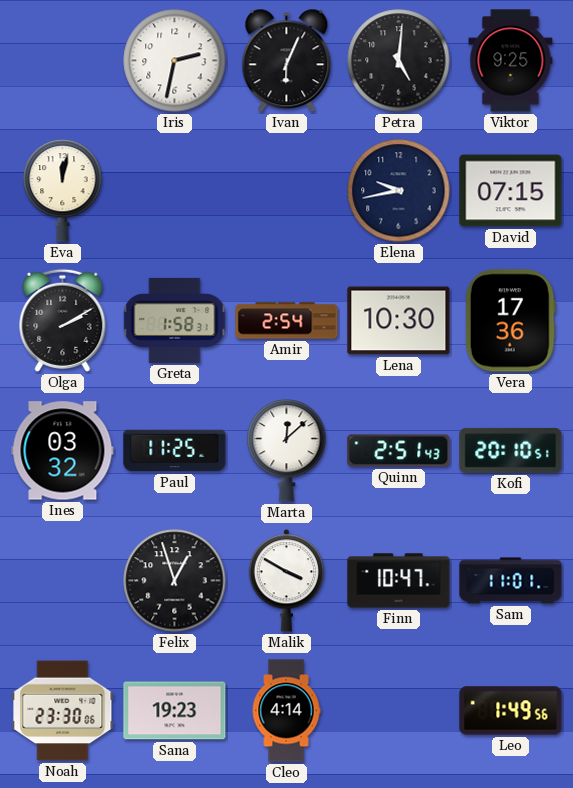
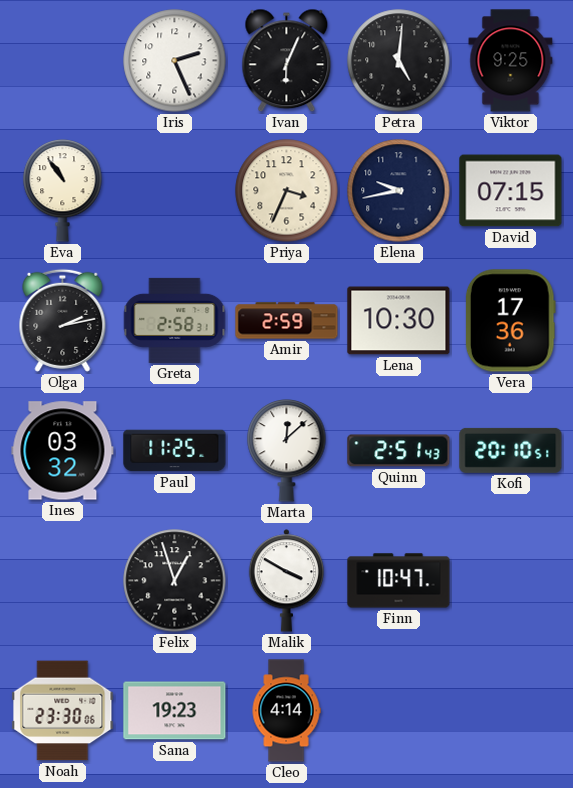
Iris: 2:32 -> 2:26
Eva: 12:02 -> 10:54
Priya: none -> 3:34
Olga: 2:10 -> 2:13
Greta: 1:58 -> 2:58
Amir: 2:54 -> 2:59
Sam: 11:01 -> none
Leo: 1:49 -> none
